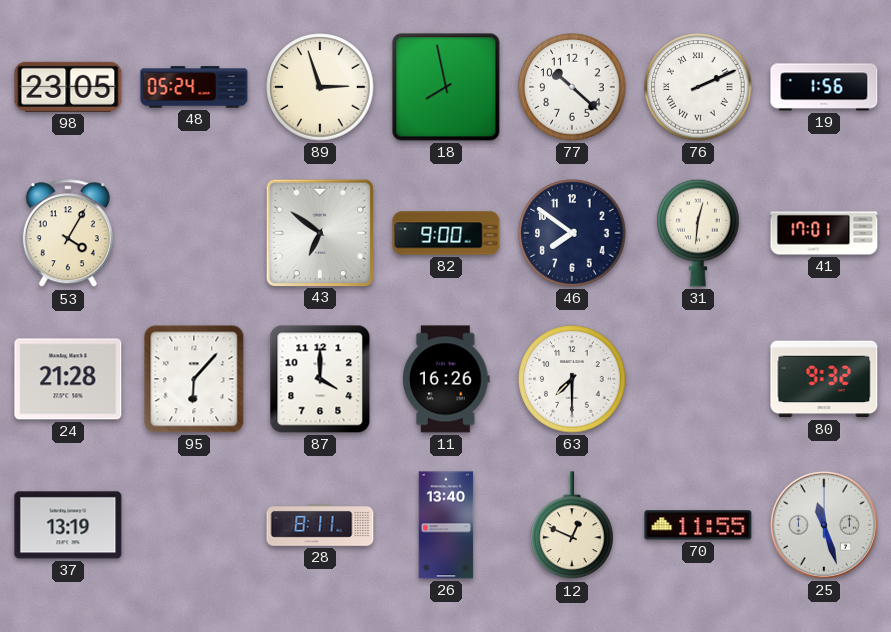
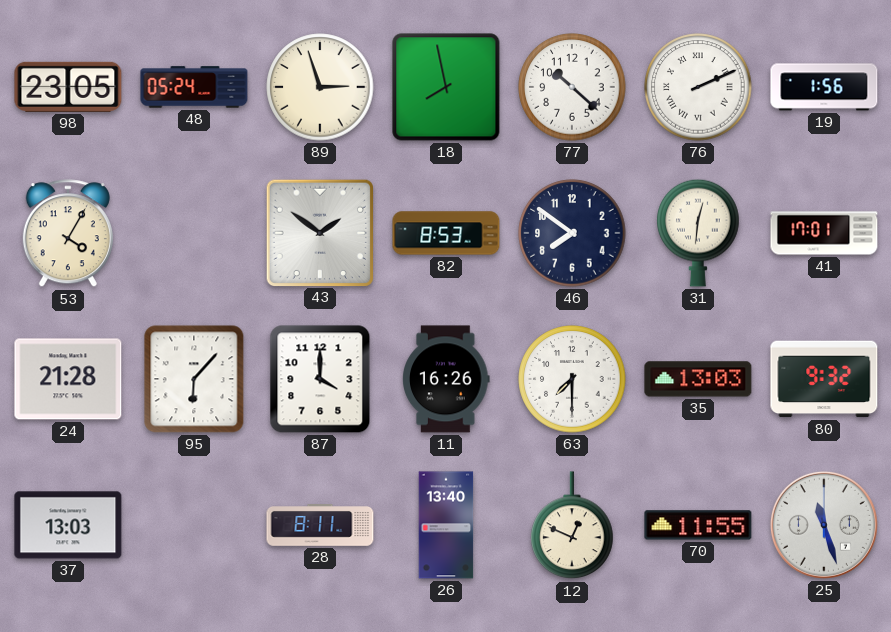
43: 6:51 -> 1:51
82: 9:00 -> 8:53
35: none -> 13:03
37: 13:19 -> 13:03
